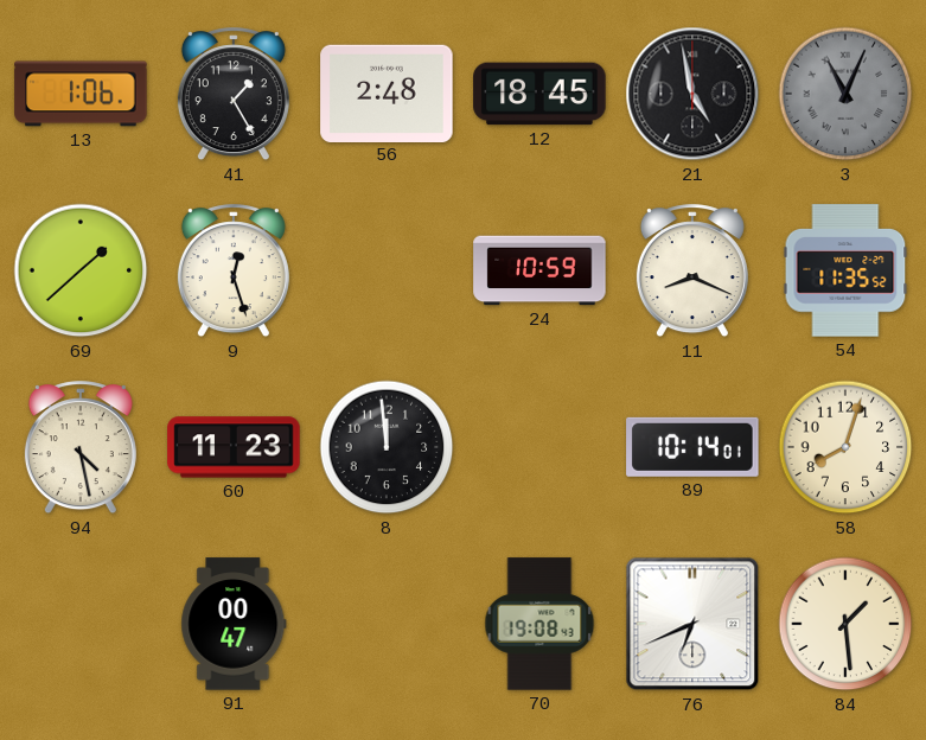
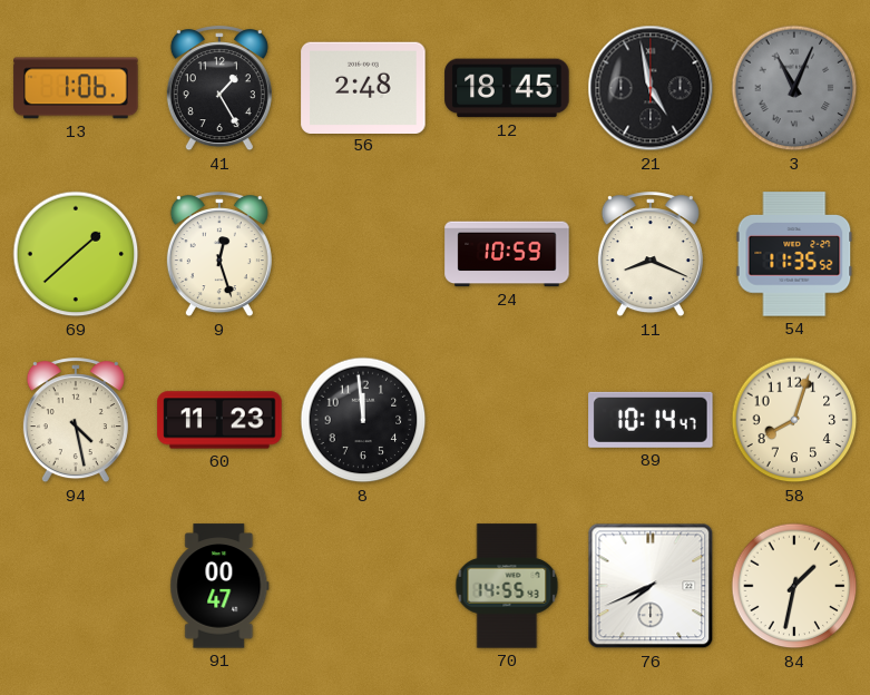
89: 10:14:01 -> 10:14:47
70: 19:08 -> 14:55
76: 6:41 -> 7:41
84: 1:29 -> 1:32
